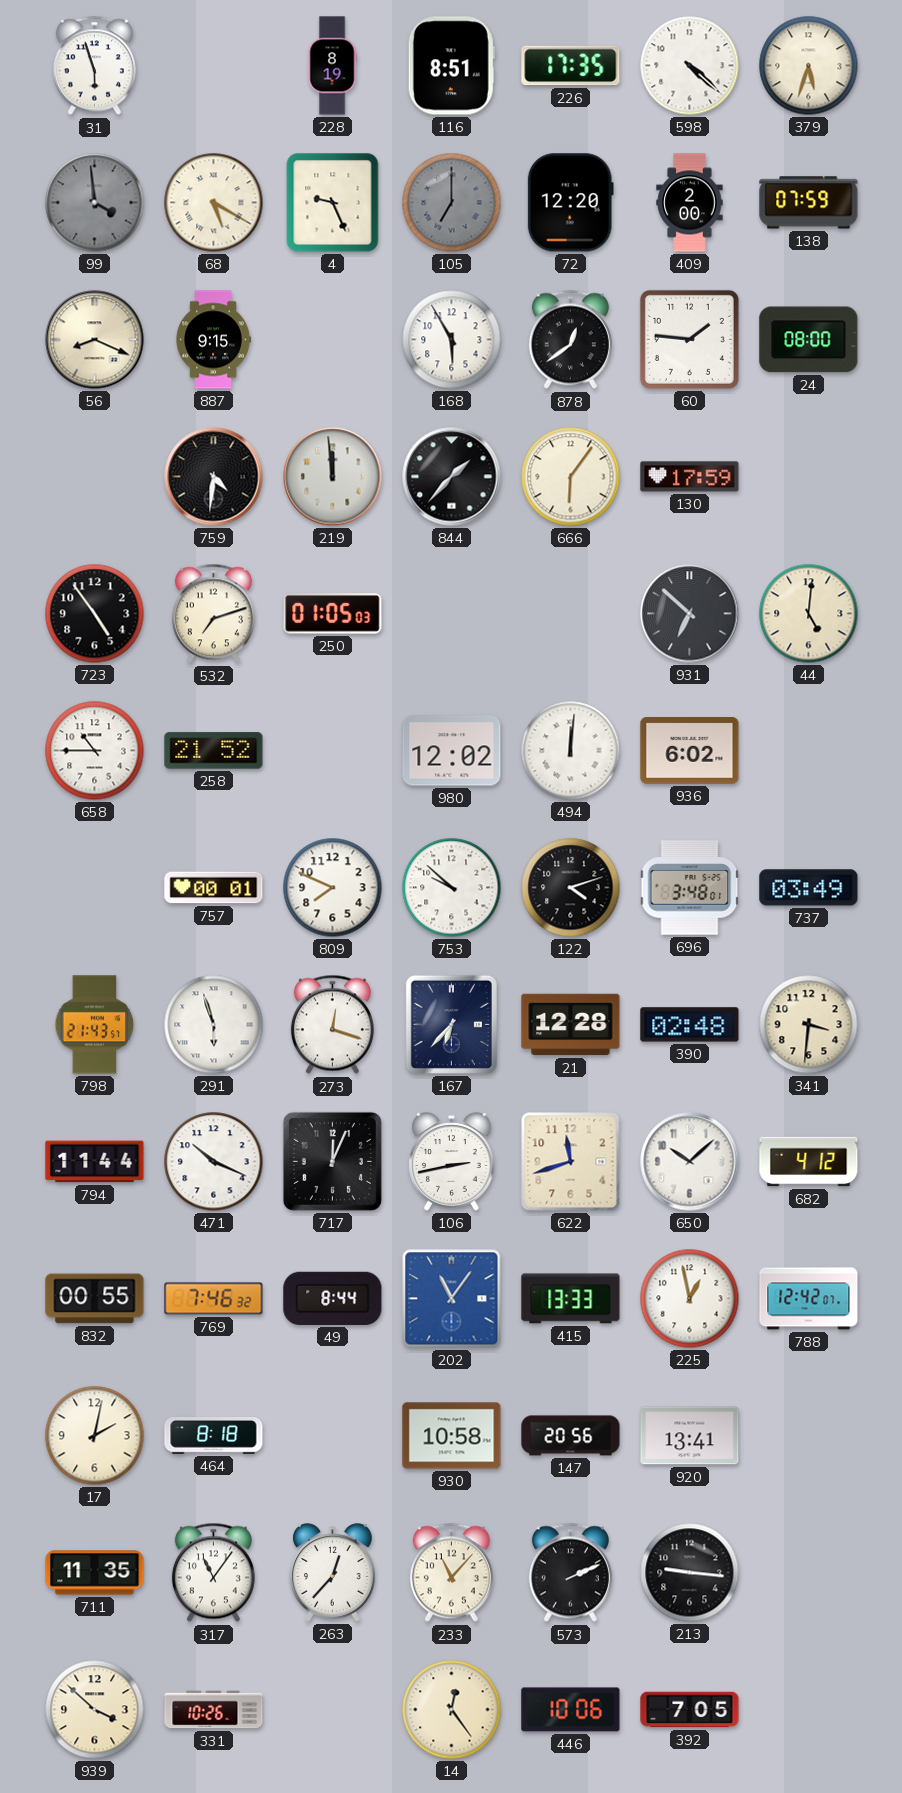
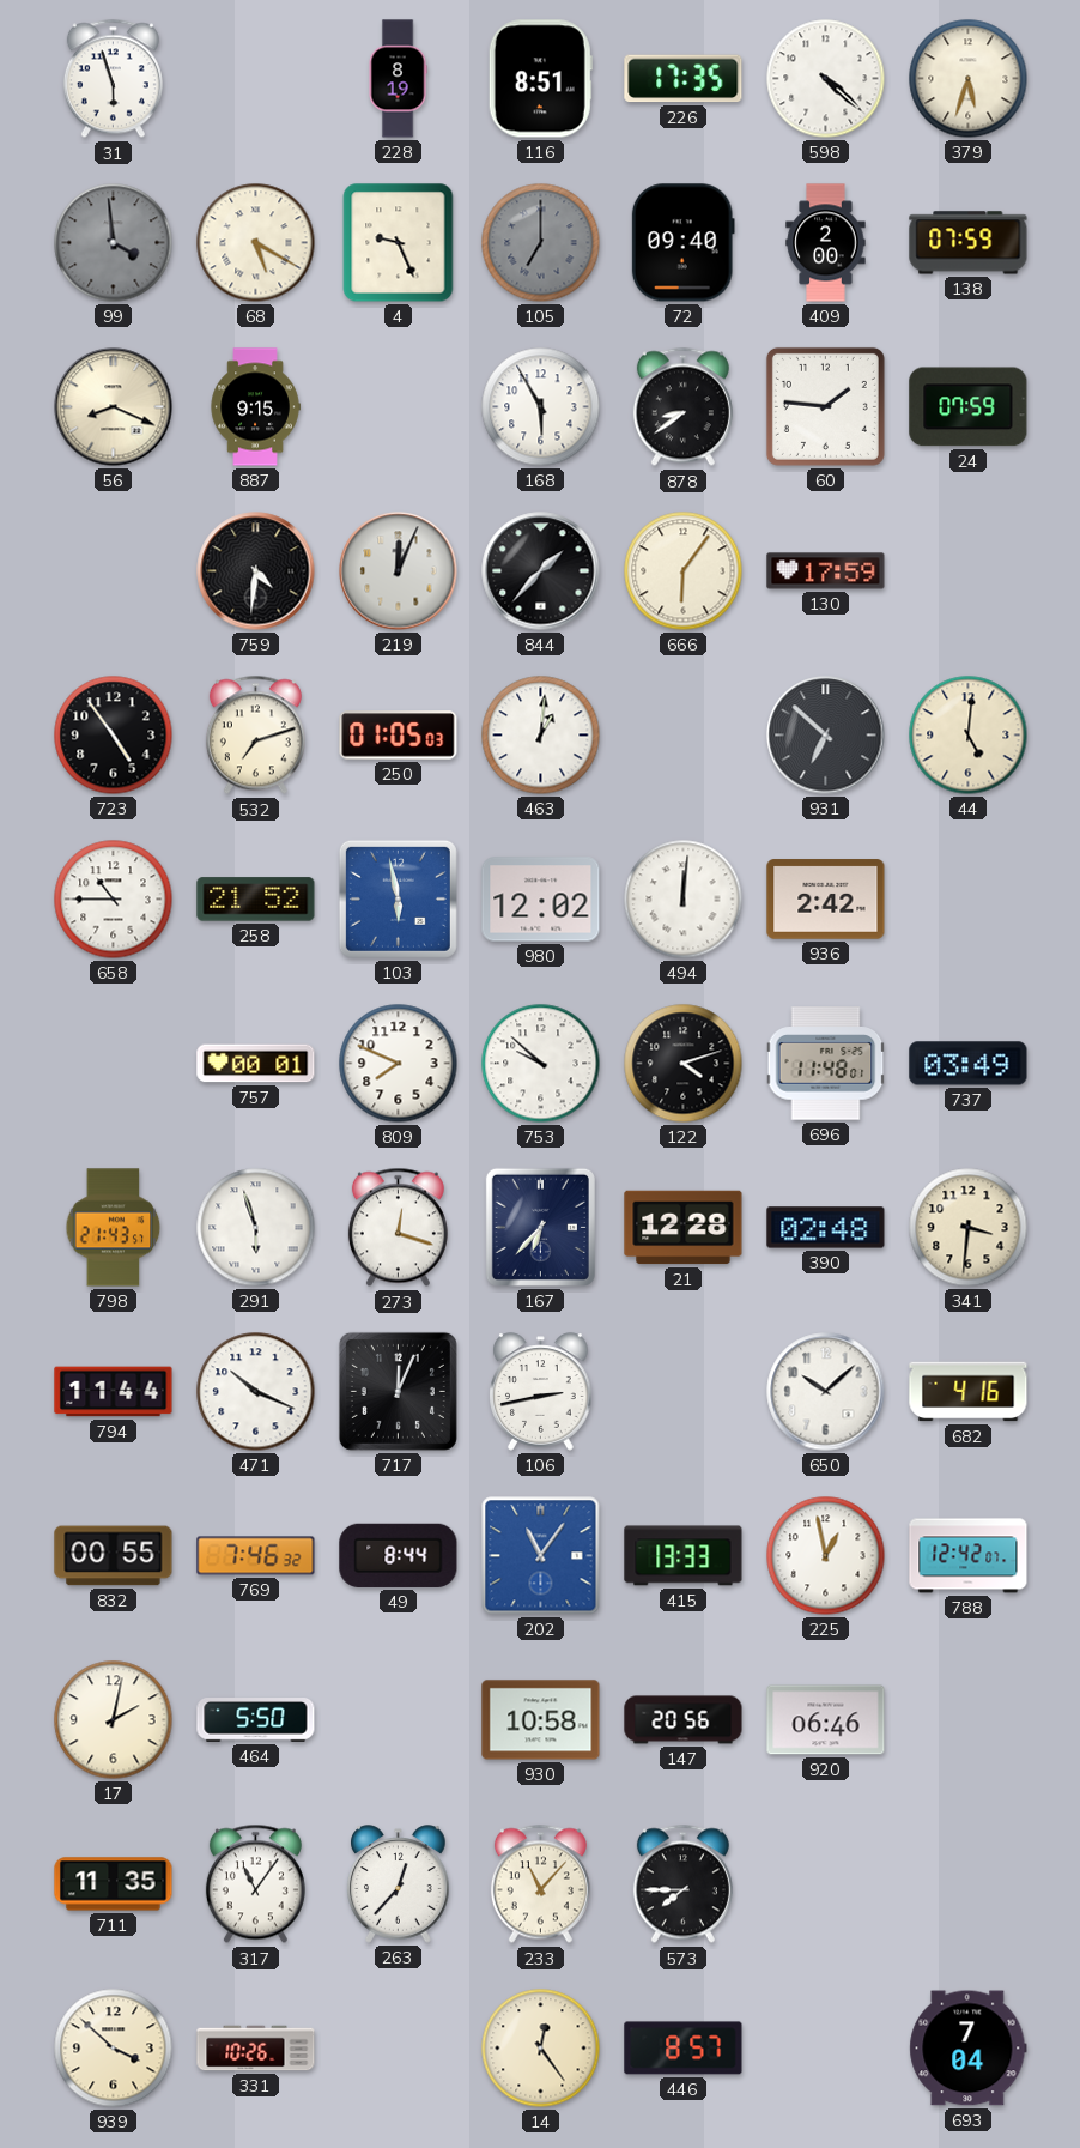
72: 12:20 -> 09:40
878: 12:39 -> 8:39
24: 08:00 -> 07:59
219: 11:59 -> 12:04
463: none -> 1:01
103: none -> 5:58
936: 6:02 -> 2:42
696: 3:48 -> 11:48
622: 11:42 -> none
682: 4:12 -> 4:16
464: 8:18 -> 5:50
920: 13:41 -> 06:46
573: 2:11 -> 7:45
213: 9:16 -> none
446: 10:06 -> 8:57
392: 7:05 -> none
693: none -> 7:04
